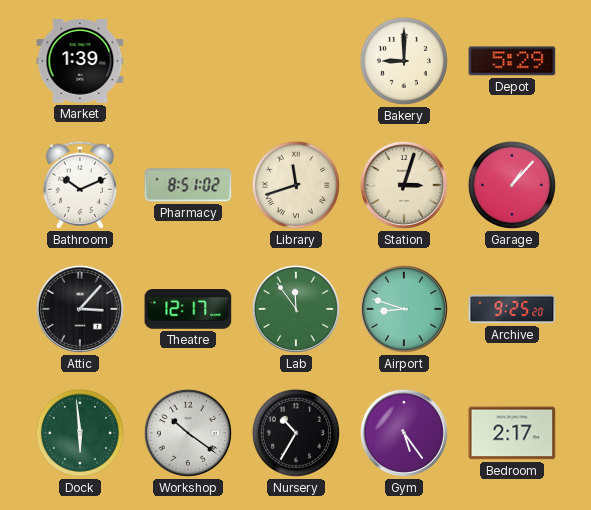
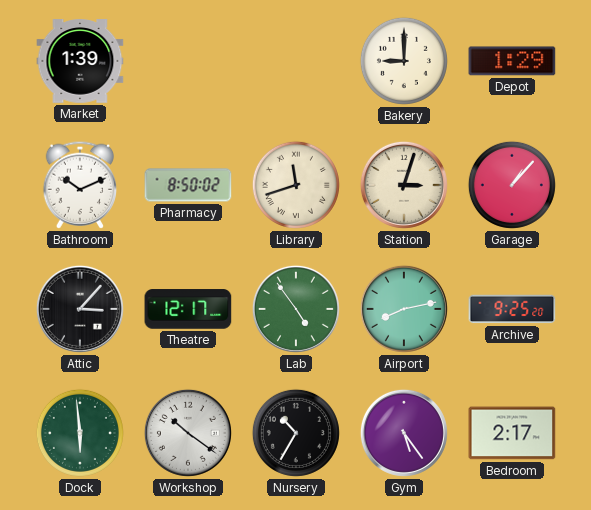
Depot: 5:29 -> 1:29
Pharmacy: 8:51 -> 8:50
Lab: 11:54 -> 4:54
Airport: 8:48 -> 8:13
